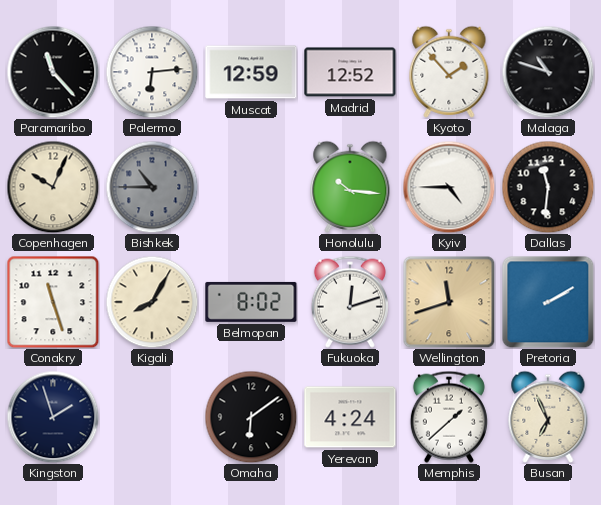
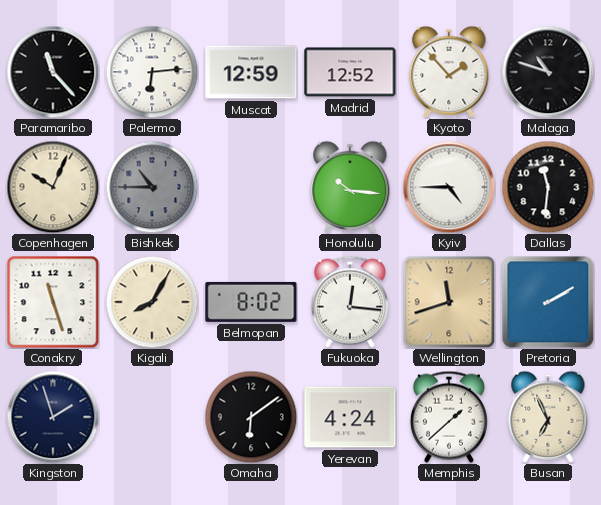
Fukuoka: 12:12 -> 12:16
